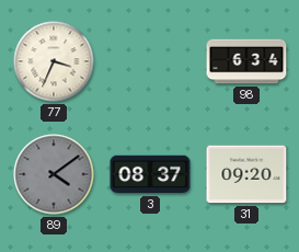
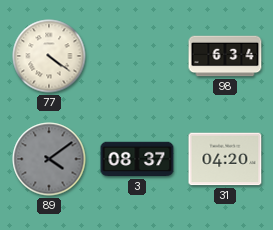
77: 3:34 -> 4:21
31: 09:20 -> 04:20
